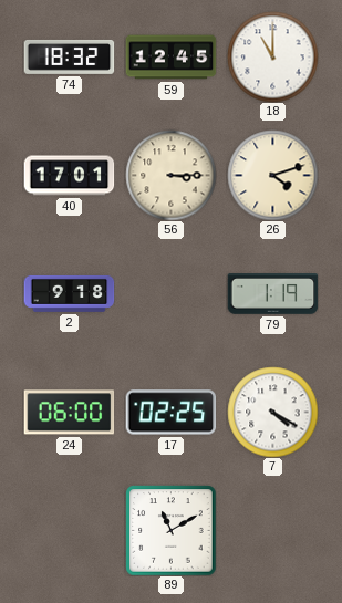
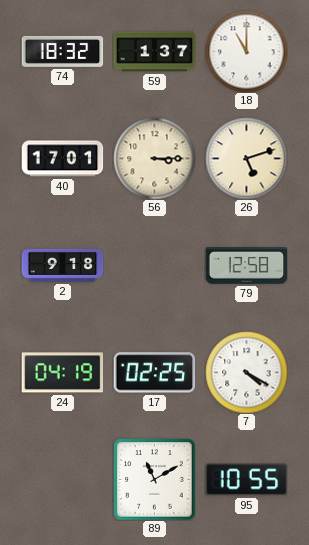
59: 12:45 -> 1:37
26: 4:12 -> 5:12
79: 1:19 -> 12:58
24: 06:00 -> 04:19
95: none -> 10:55
